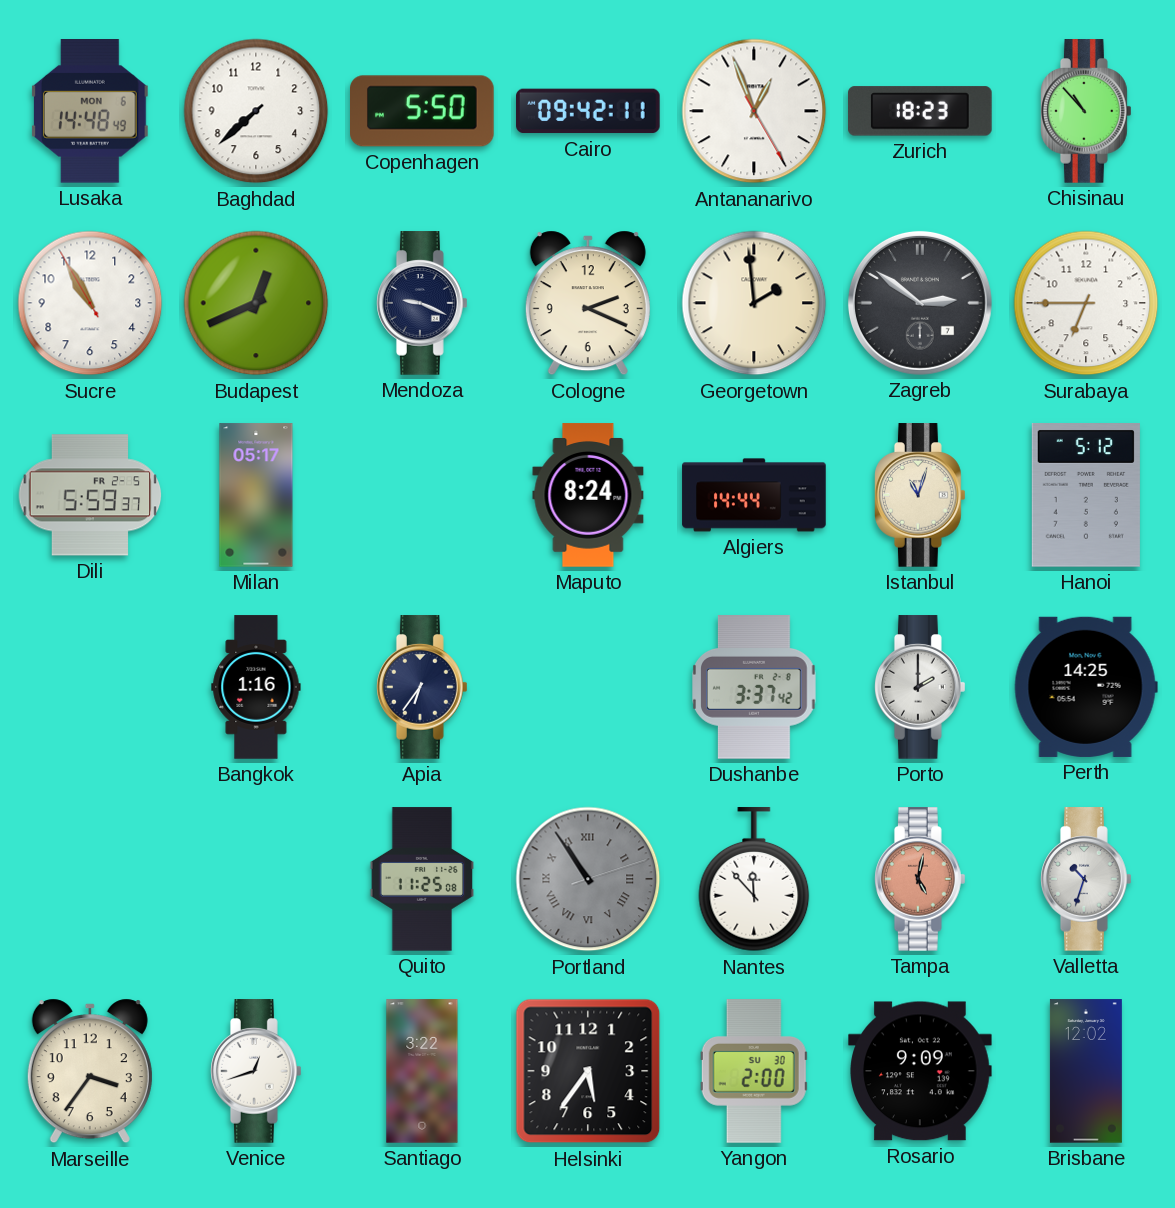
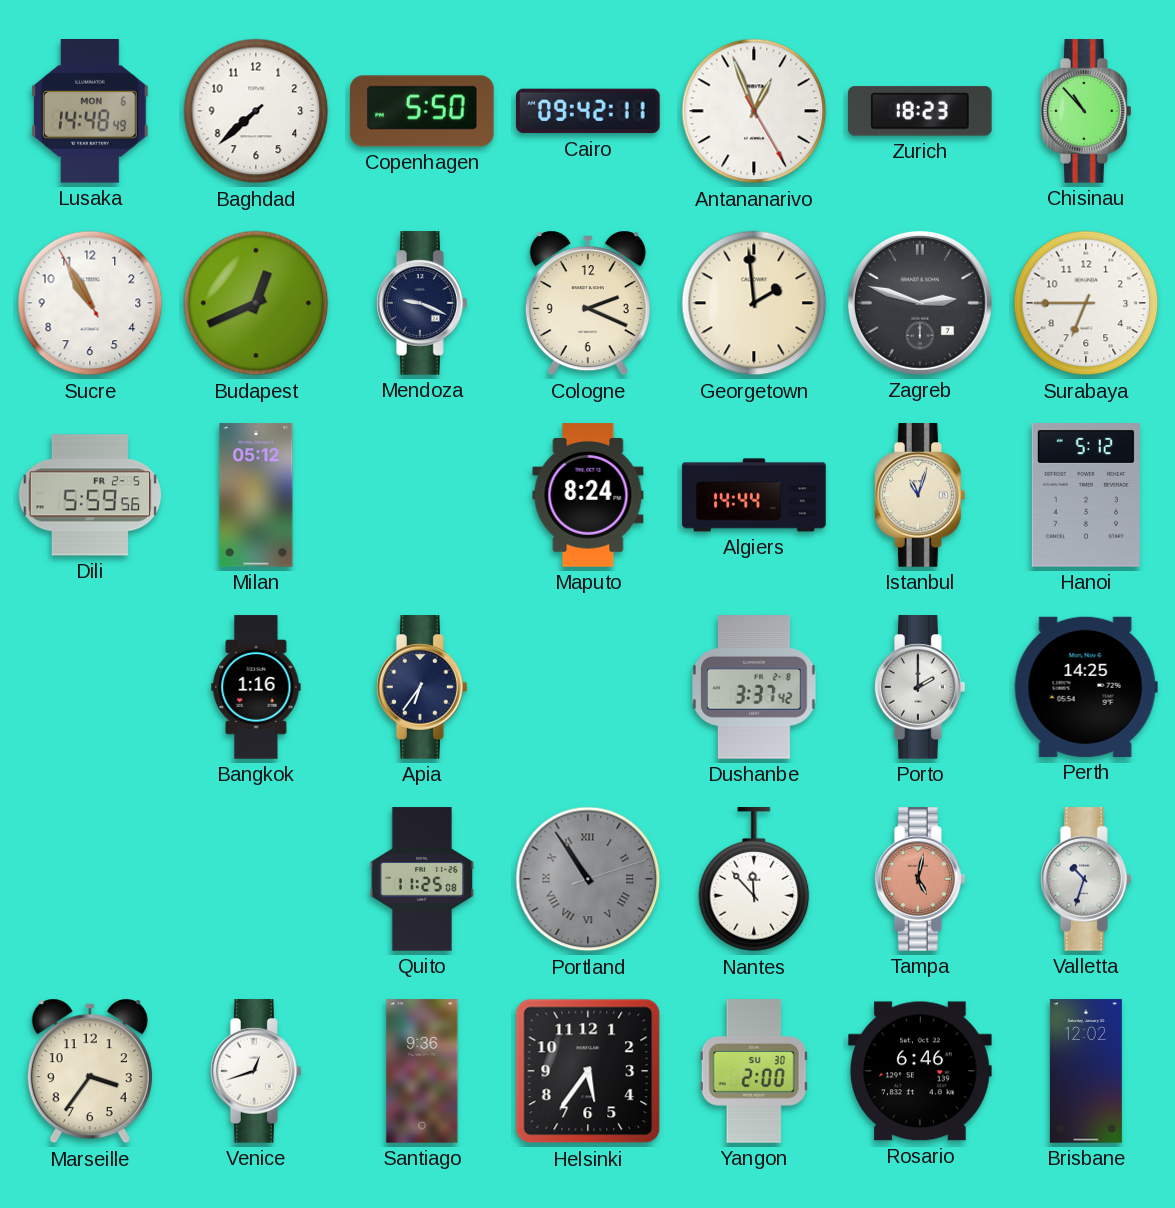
Zagreb: 2:51 -> 2:48
Dili: 5:59:37 -> 5:59:56
Milan: 05:17 -> 05:12
Santiago: 3:22 -> 9:36
Rosario: 9:09 -> 6:46
